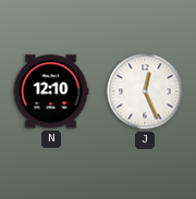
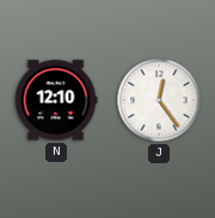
J: 12:26 -> 12:24
